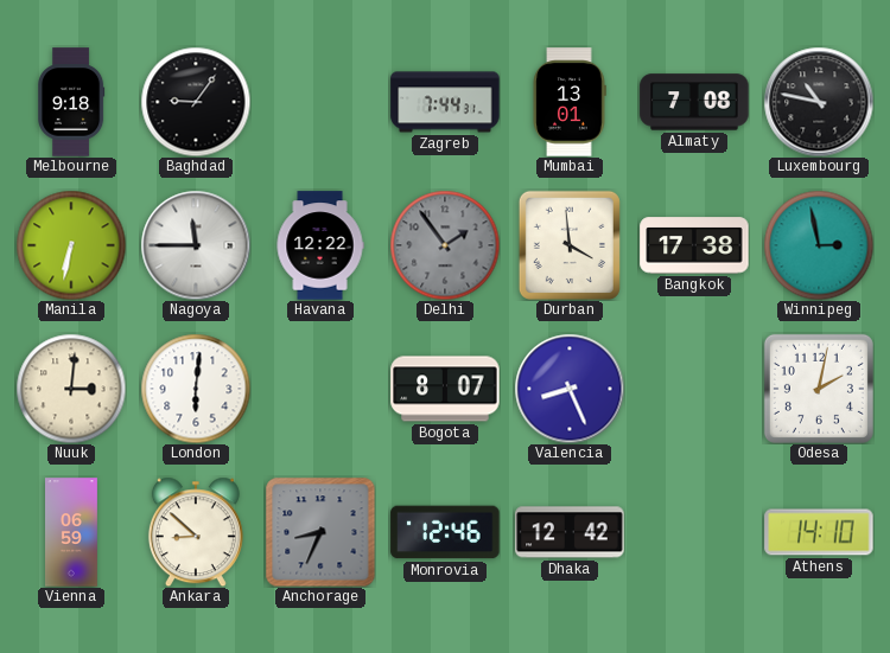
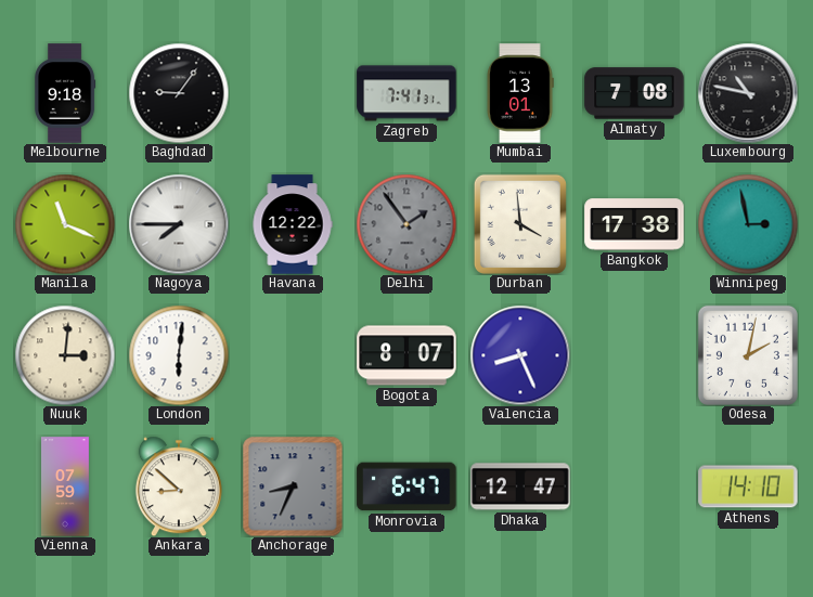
Zagreb: 7:44 -> 7:41
Manila: 6:32 -> 11:19
Nagoya: 11:45 -> 7:45
Vienna: 06:59 -> 07:59
Monrovia: 12:46 -> 6:47
Dhaka: 12:42 -> 12:47
